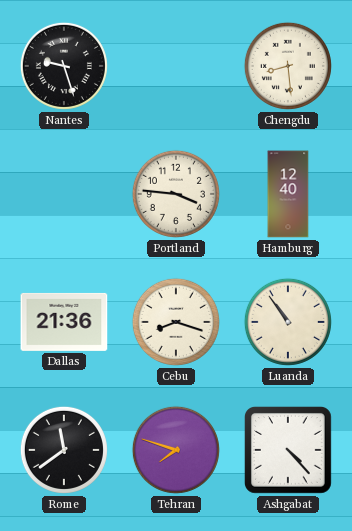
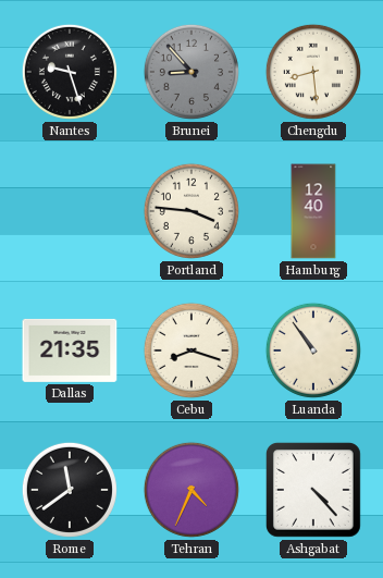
Brunei: none -> 8:53
Dallas: 21:36 -> 21:35
Tehran: 7:48 -> 4:34
